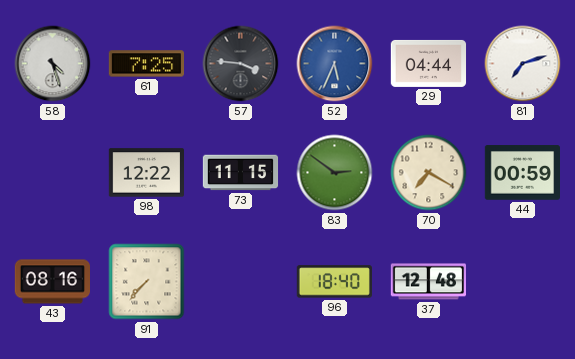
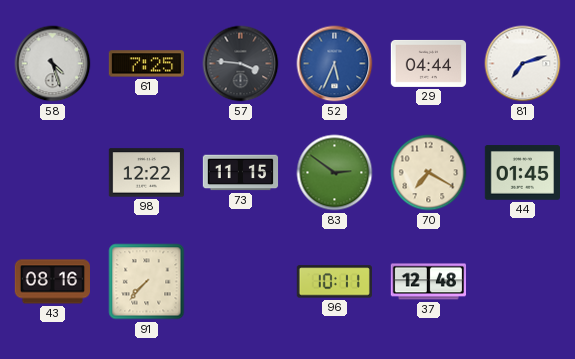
44: 00:59 -> 01:45
96: 18:40 -> 10:11
